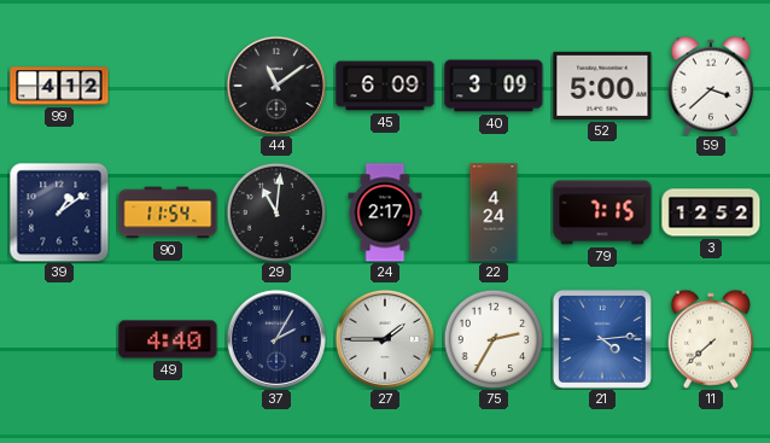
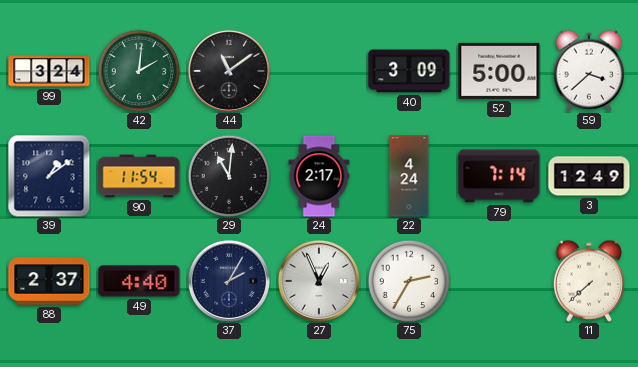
99: 4:12 -> 3:24
42: none -> 2:01
45: 6:09 -> none
79: 7:15 -> 7:14
3: 12:52 -> 12:49
88: none -> 2:37
27: 1:45 -> 12:56
21: 4:14 -> none
